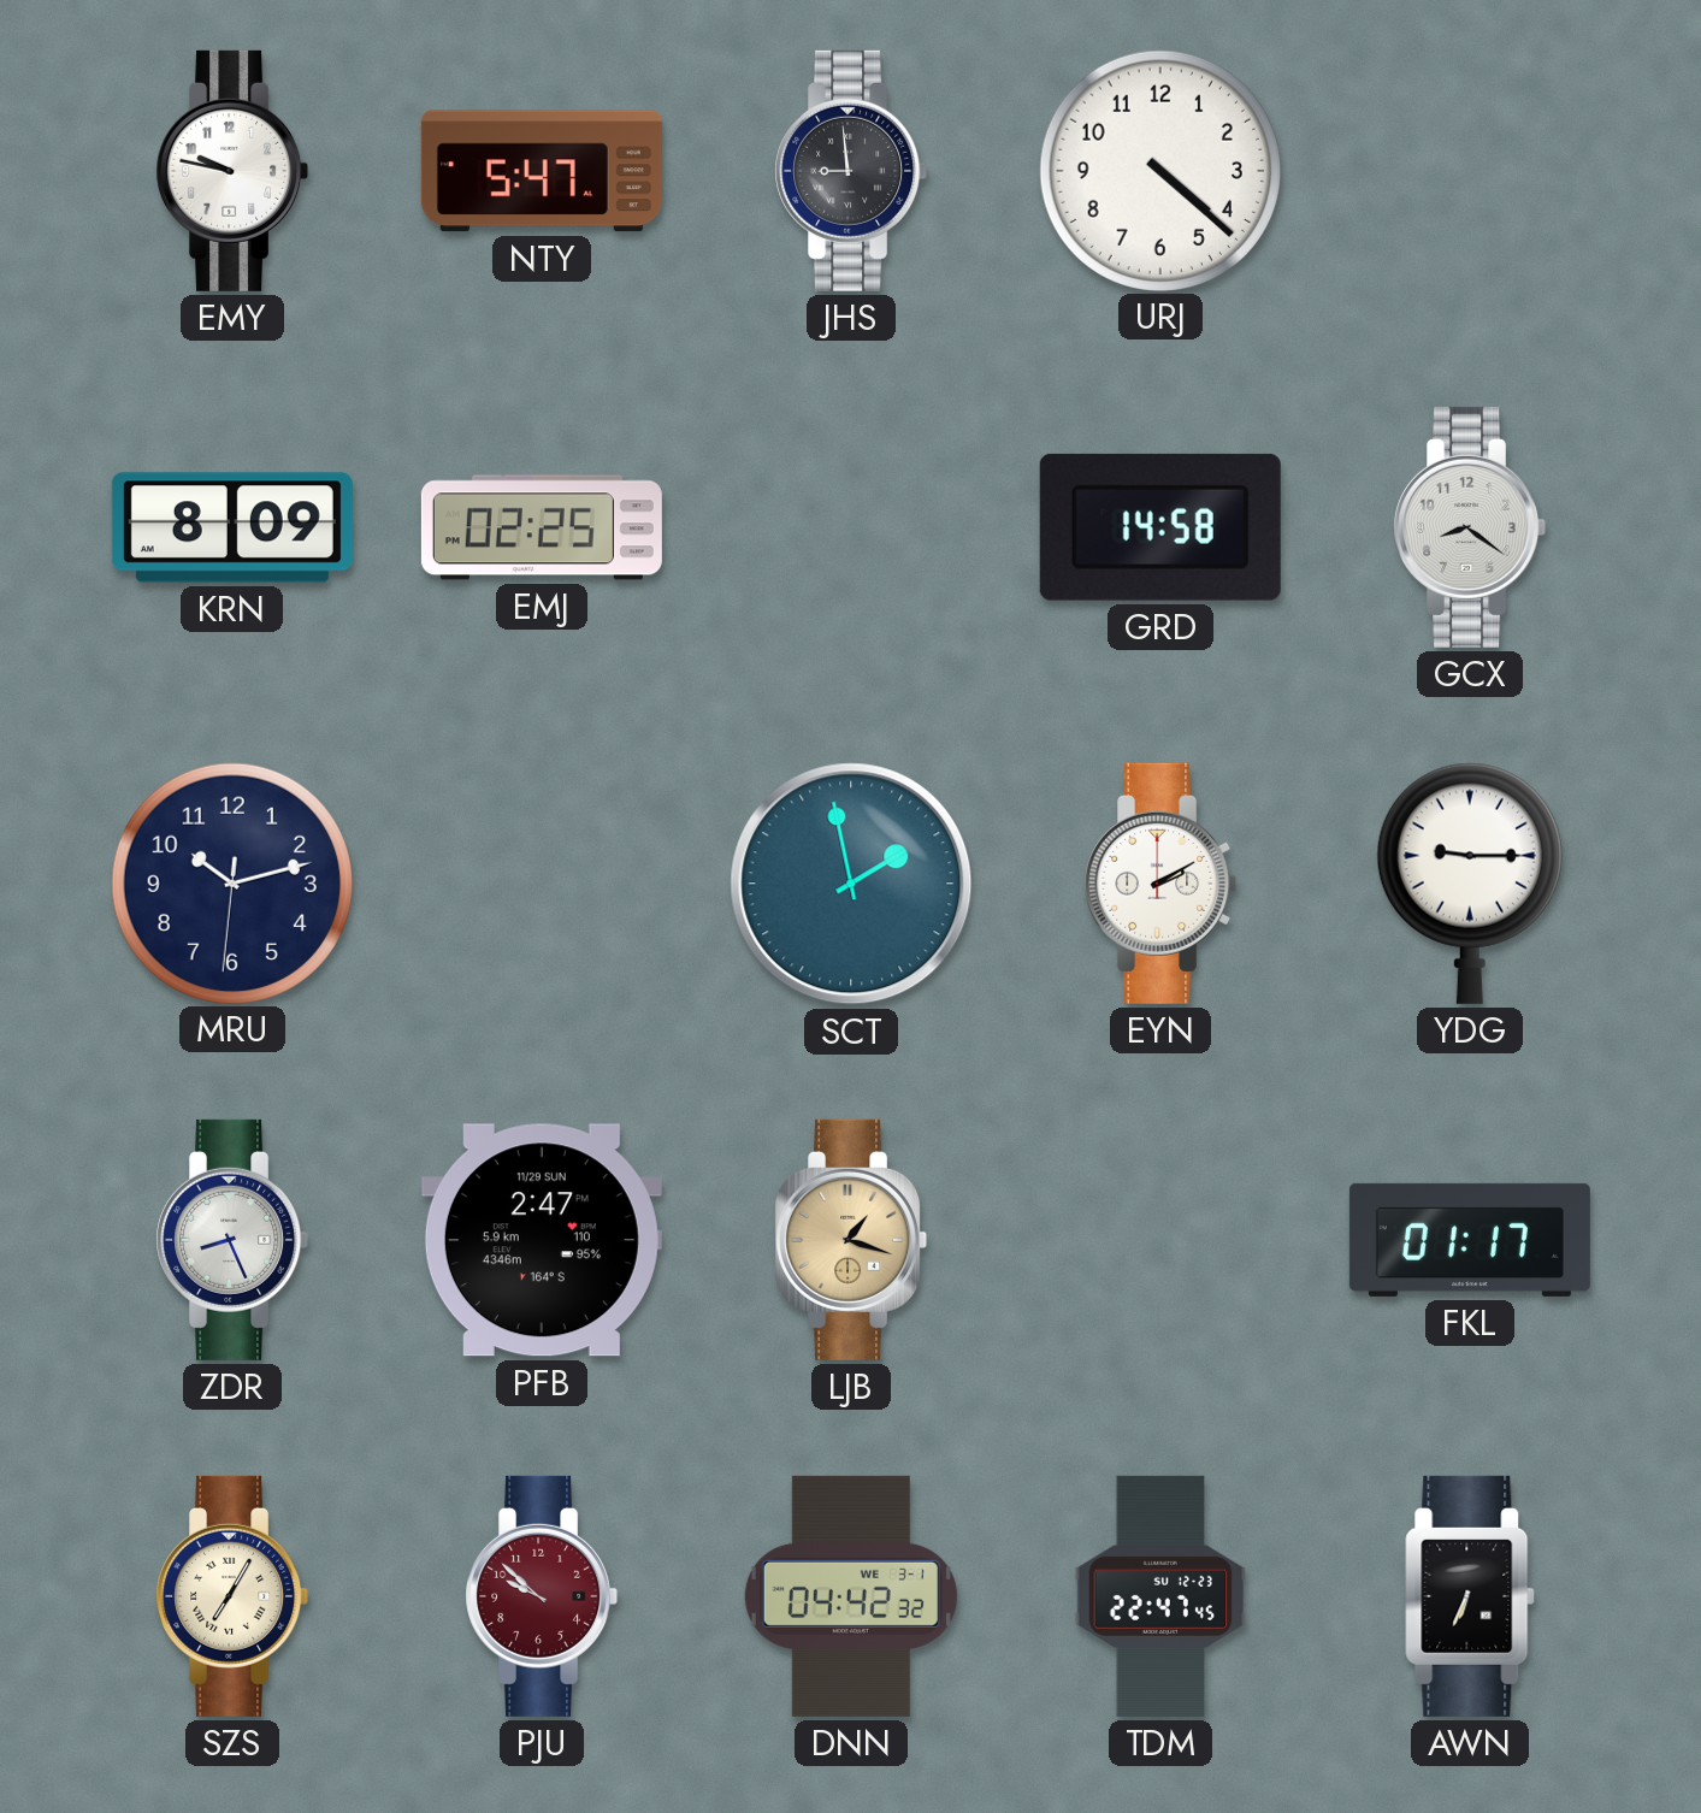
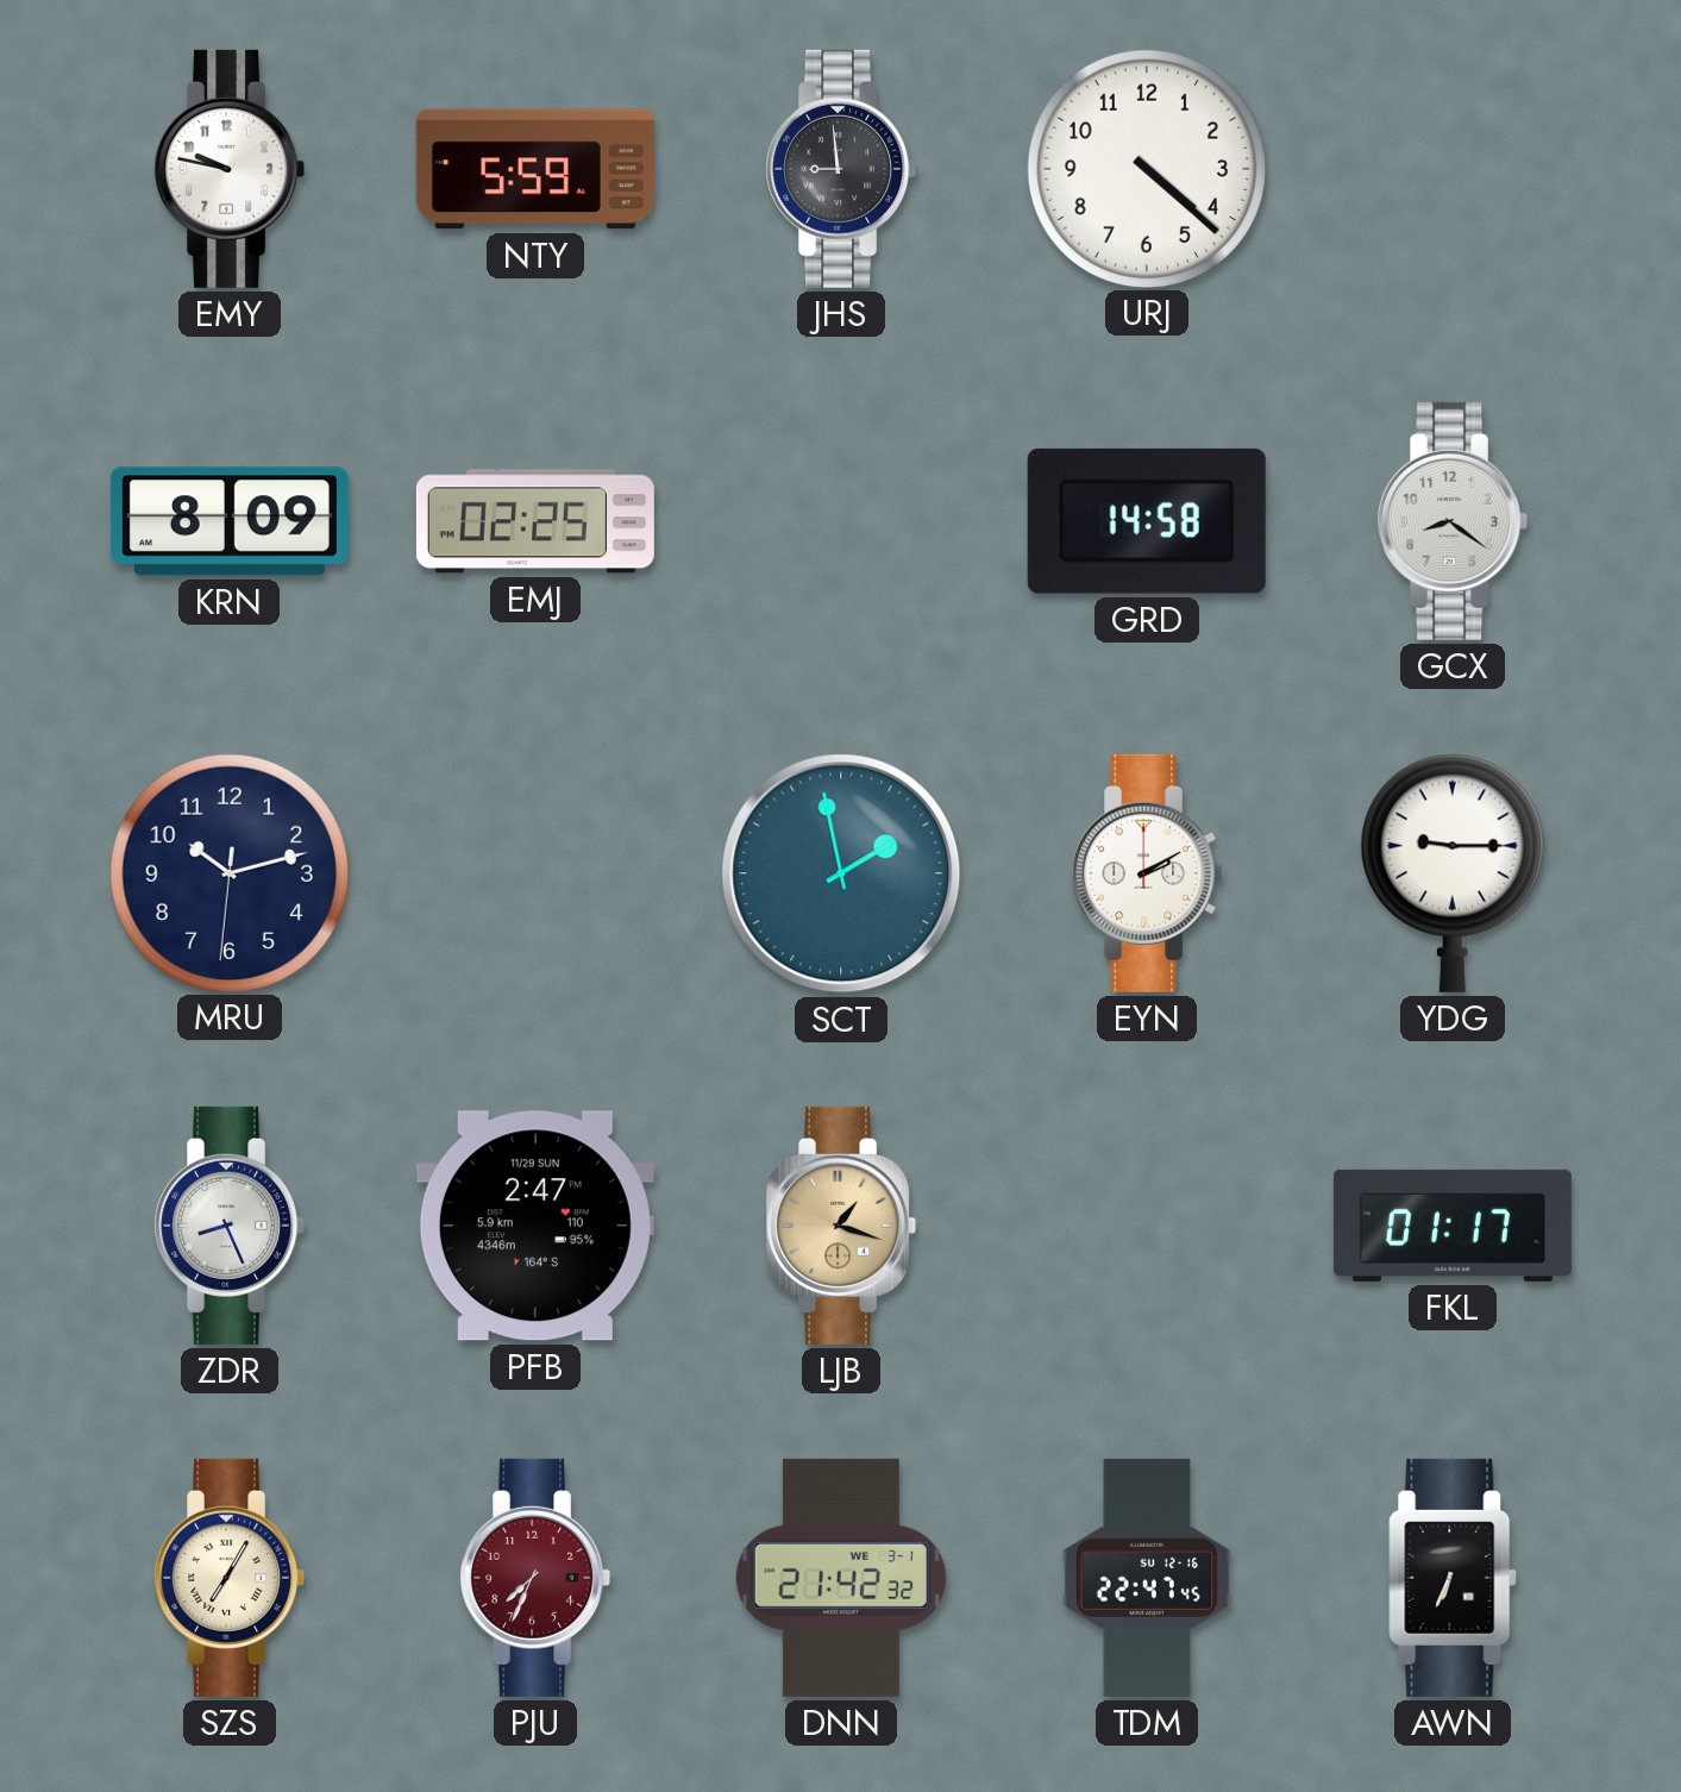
NTY: 5:47 -> 5:59
PJU: 9:52 -> 7:34
DNN: 04:42 -> 21:42
TDM date: SU 12-23 -> SU 12-16
